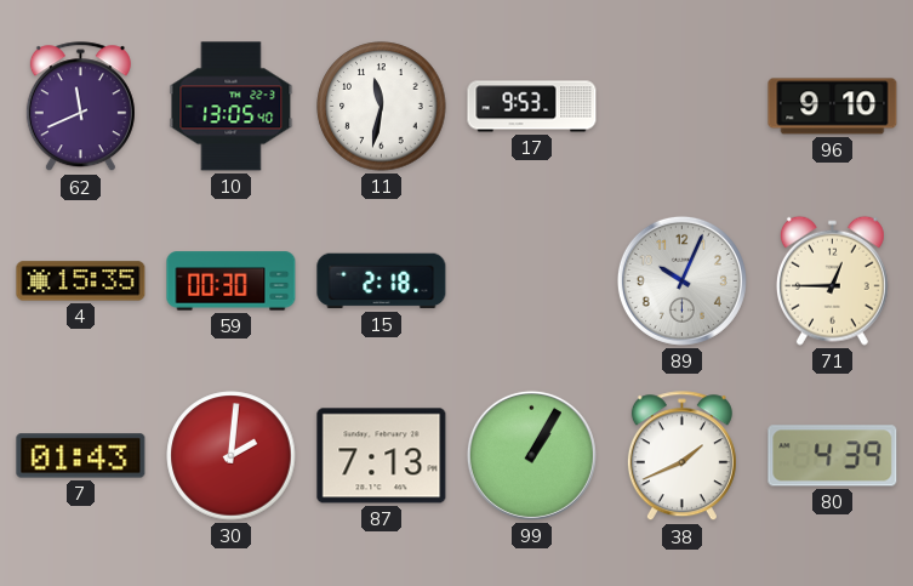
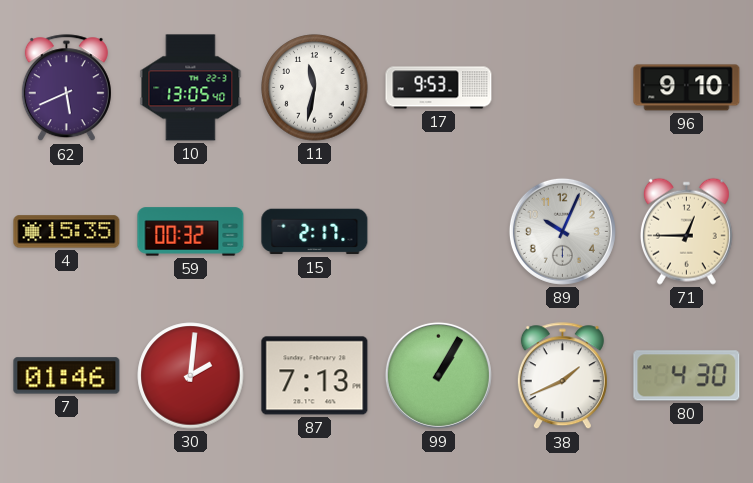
62: 11:41 -> 5:41
59: 00:30 -> 00:32
15: 2:18 -> 2:17
7: 01:43 -> 01:46
80: 4:39 -> 4:30
